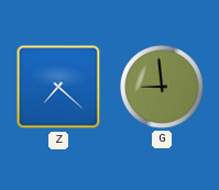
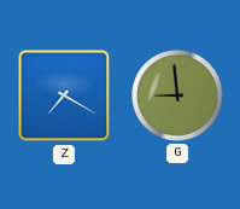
Z: 7:22 -> 7:20
